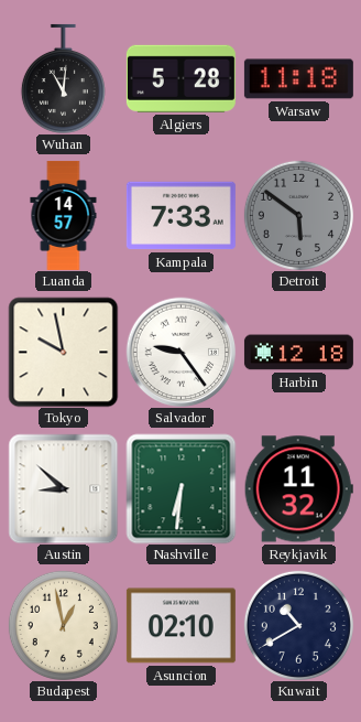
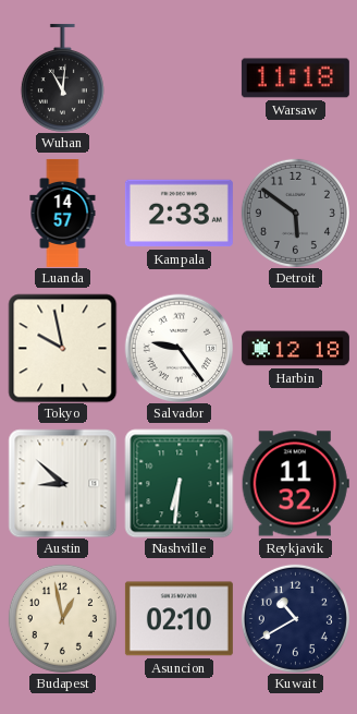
Algiers: 5:28 -> none
Kampala: 7:33 -> 2:33
